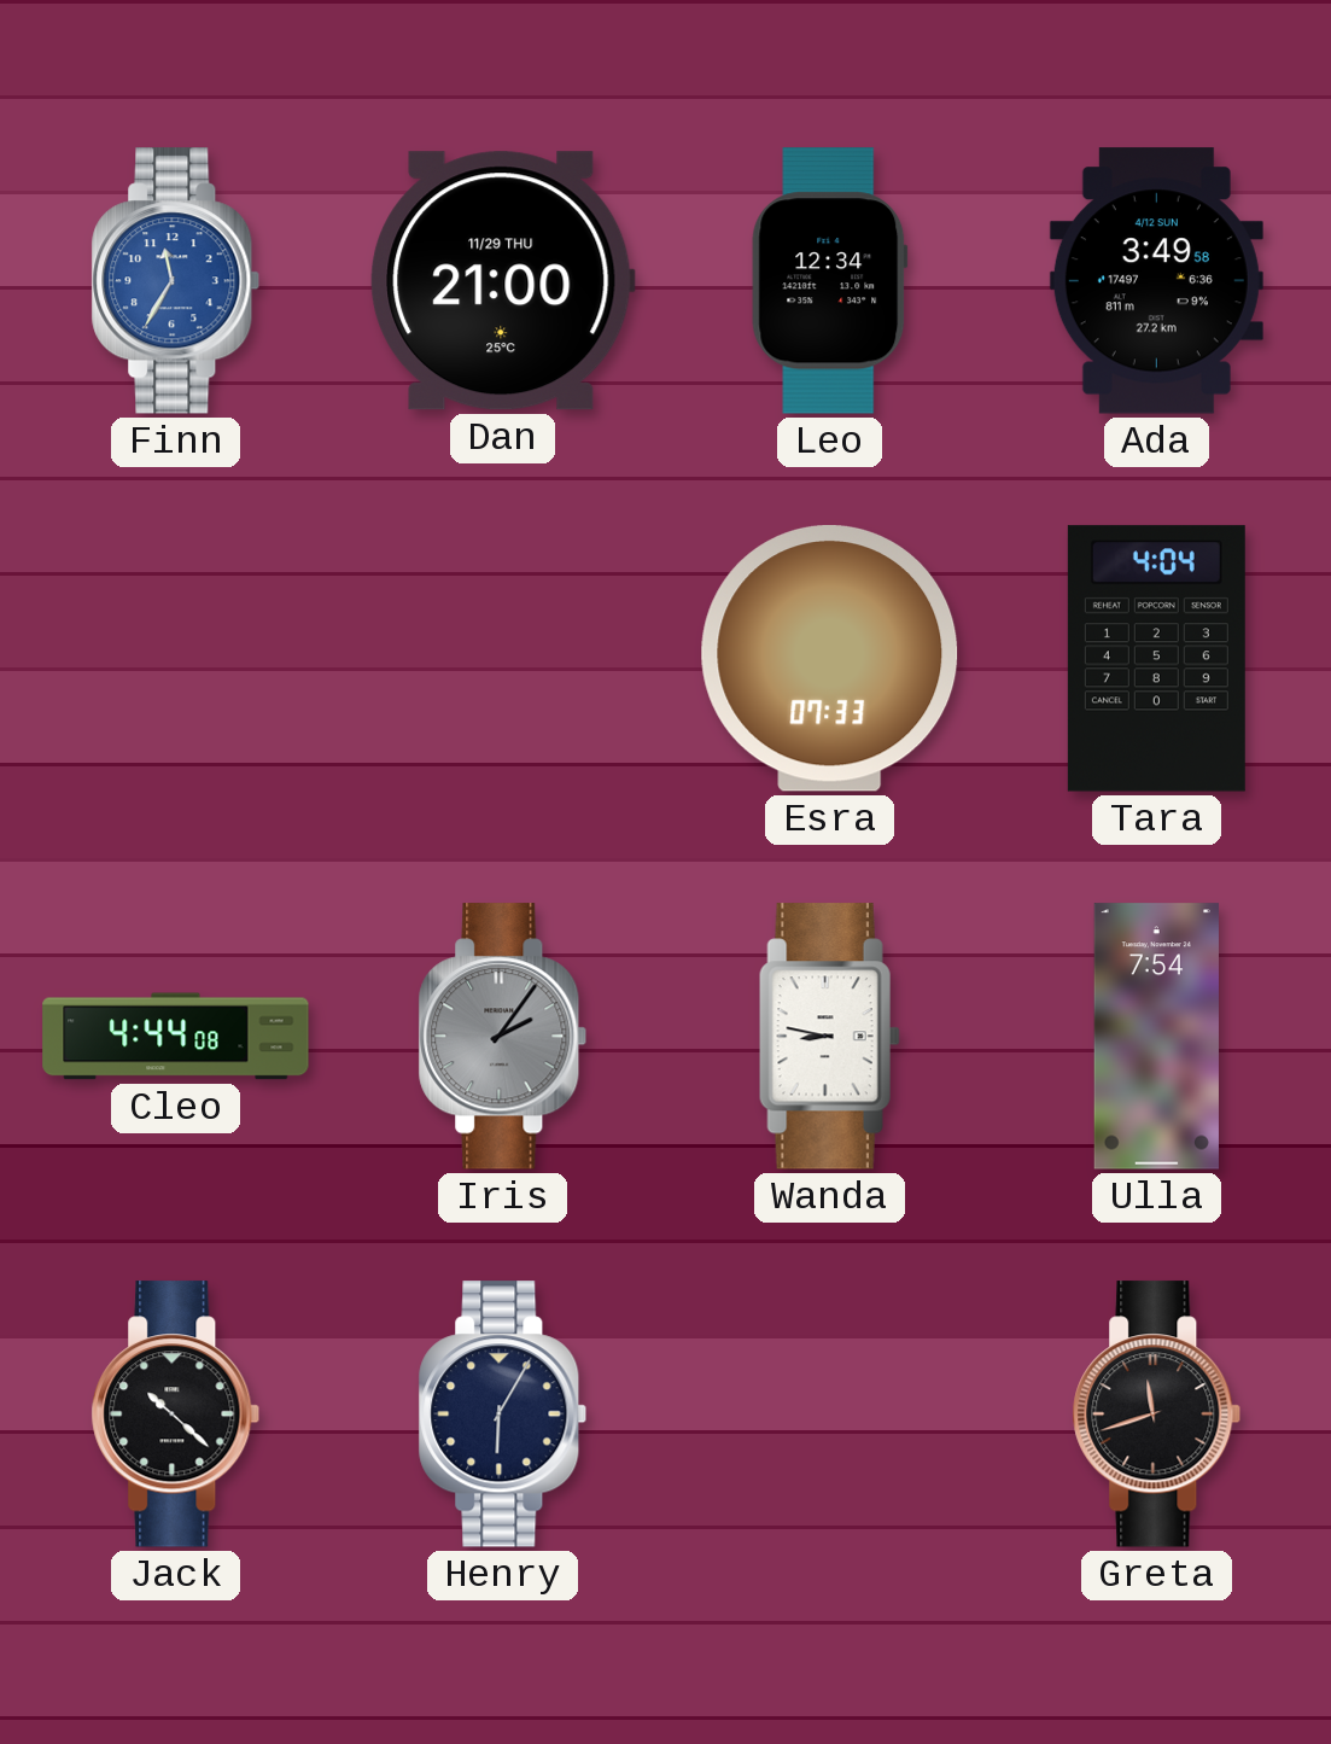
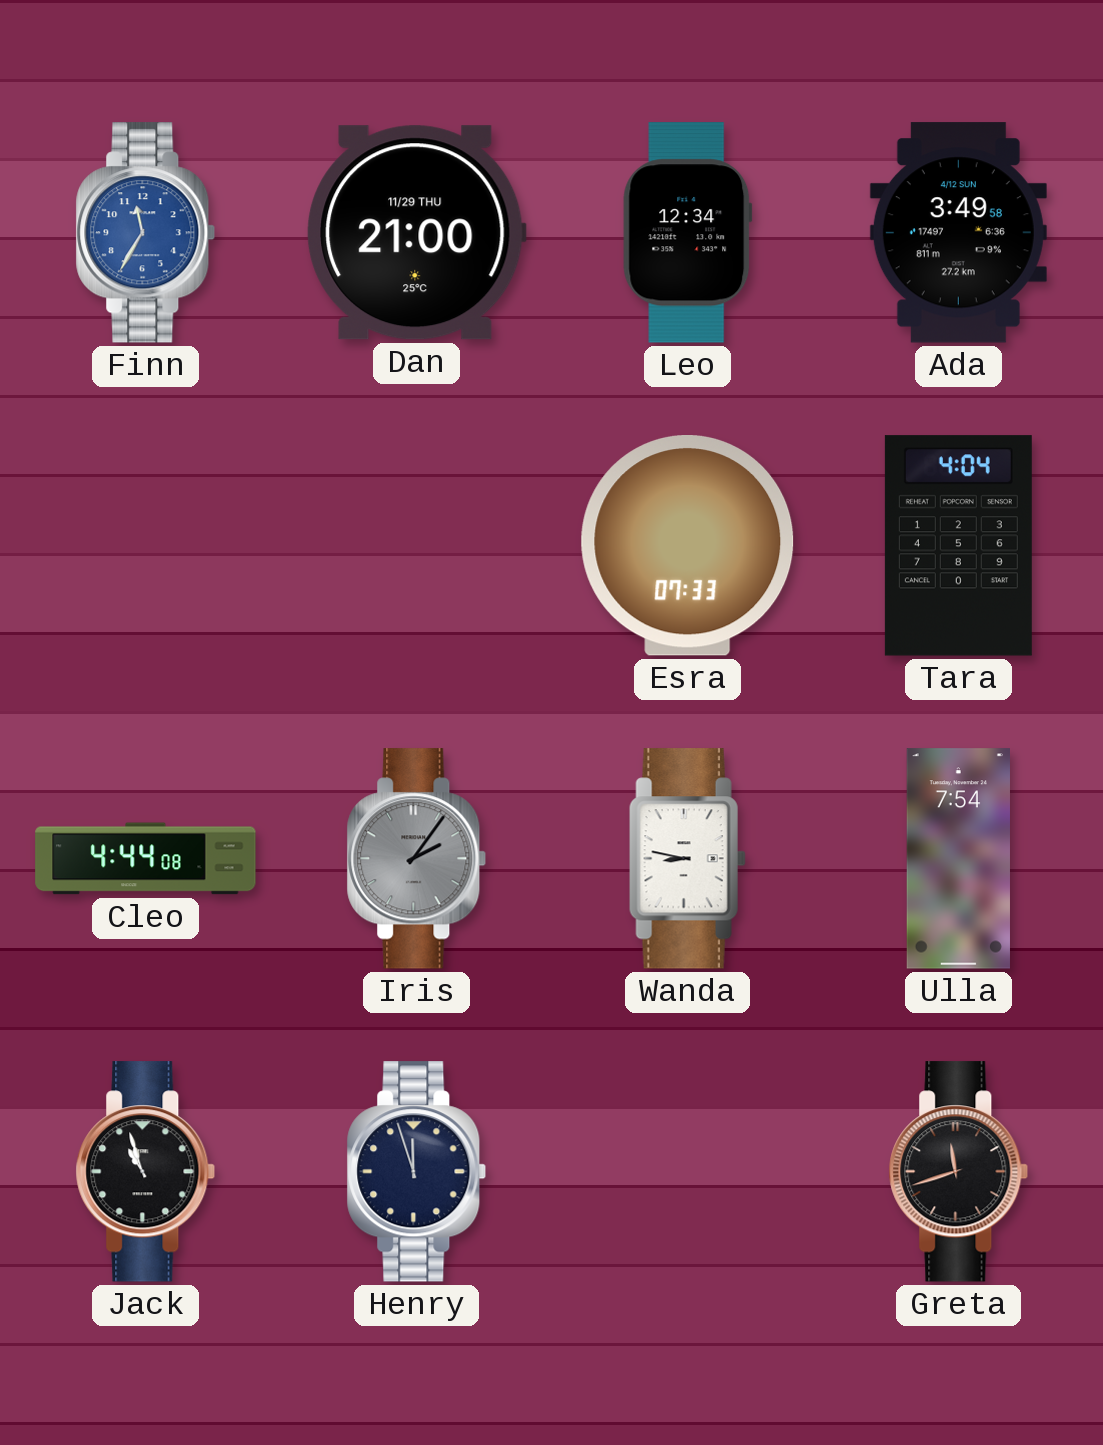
Jack: 10:22 -> 10:57
Henry: 6:05 -> 11:57
